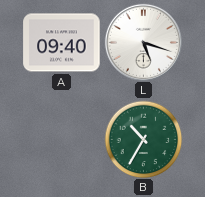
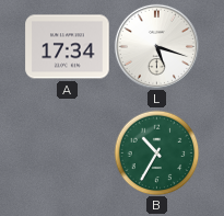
A: 09:40 -> 17:34
